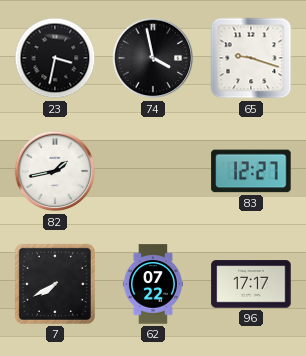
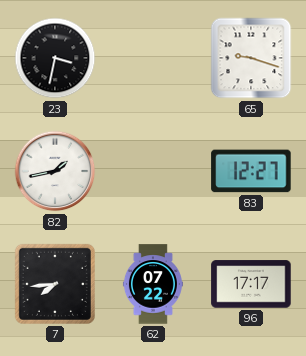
74: 3:58 -> none
7: 7:40 -> 7:44
